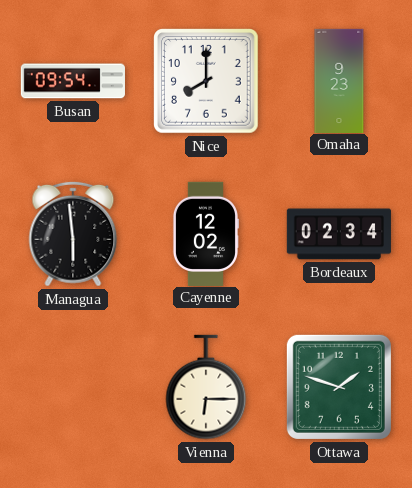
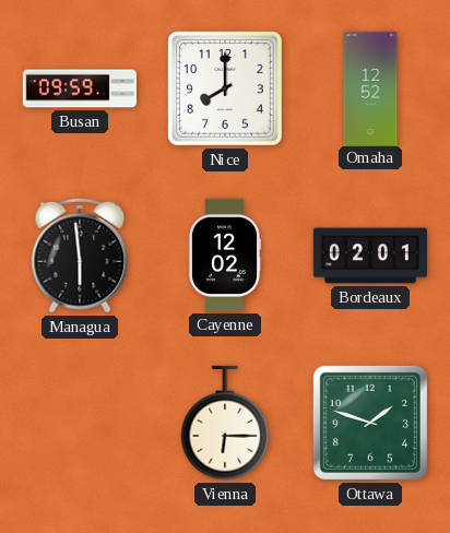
Busan: 09:54 -> 09:59
Omaha: 9:23 -> 12:52
Bordeaux: 02:34 -> 02:01
